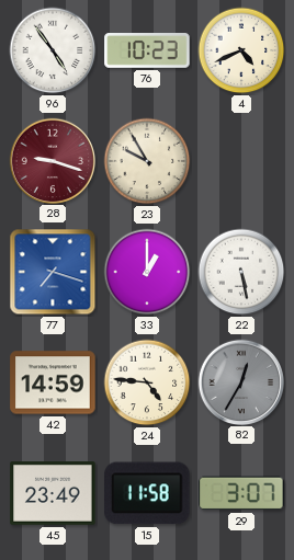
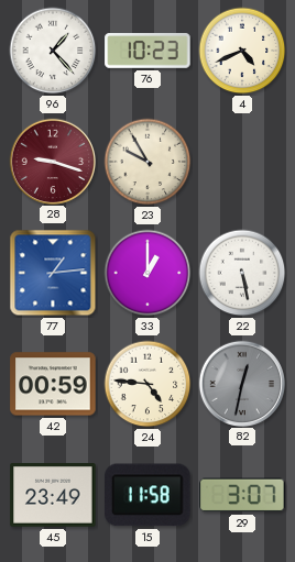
96: 4:54 -> 1:23
77: 7:18 -> 1:14
42: 14:59 -> 00:59
82: 12:35 -> 12:32
